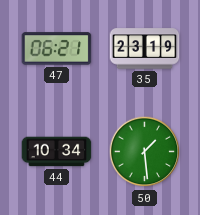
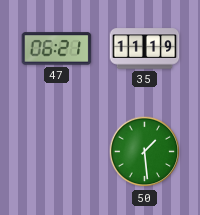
35: 23:19 -> 11:19
44: 10:34 -> none
